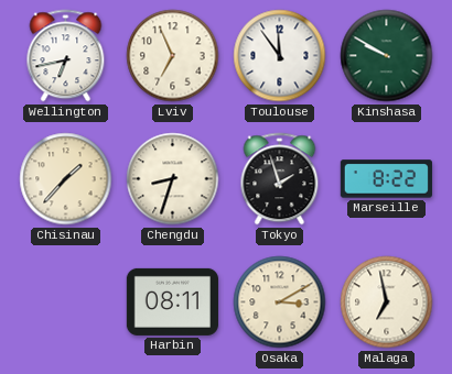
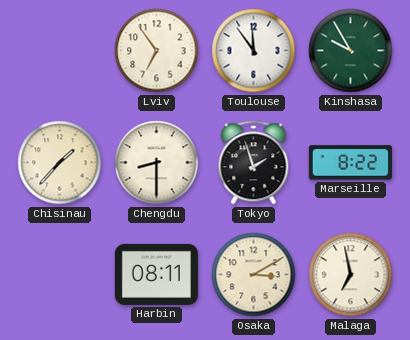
Wellington: 6:43 -> none
Lviv: 6:56 -> 6:54
Kinshasa: 9:50 -> 9:55
Chengdu: 8:33 -> 8:30
